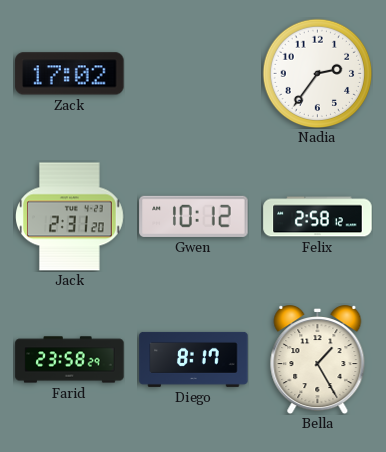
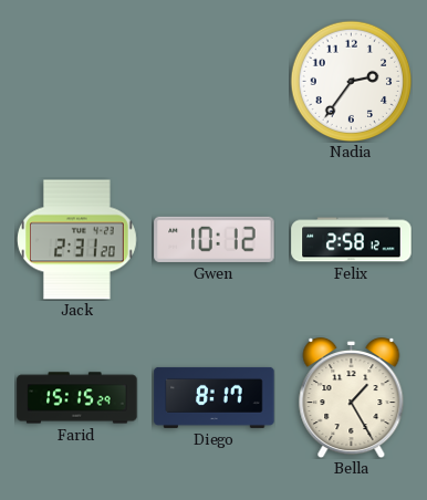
Zack: 17:02 -> none
Farid: 23:58 -> 15:15
